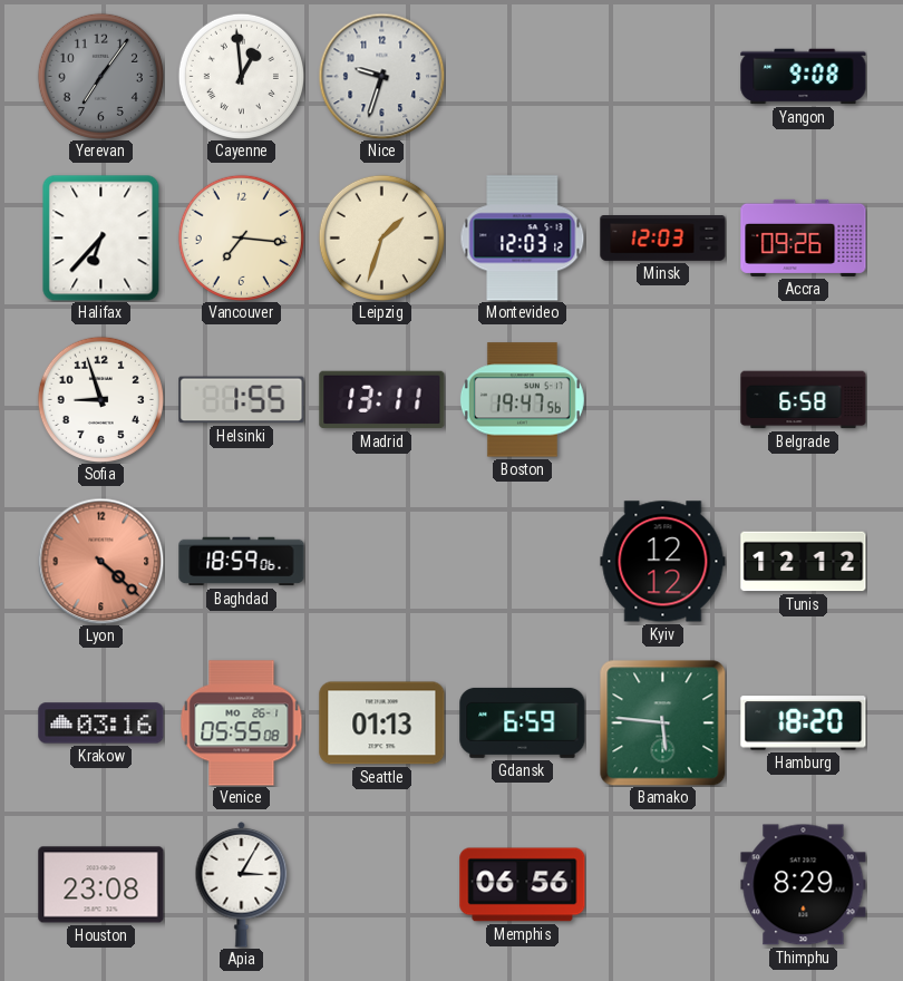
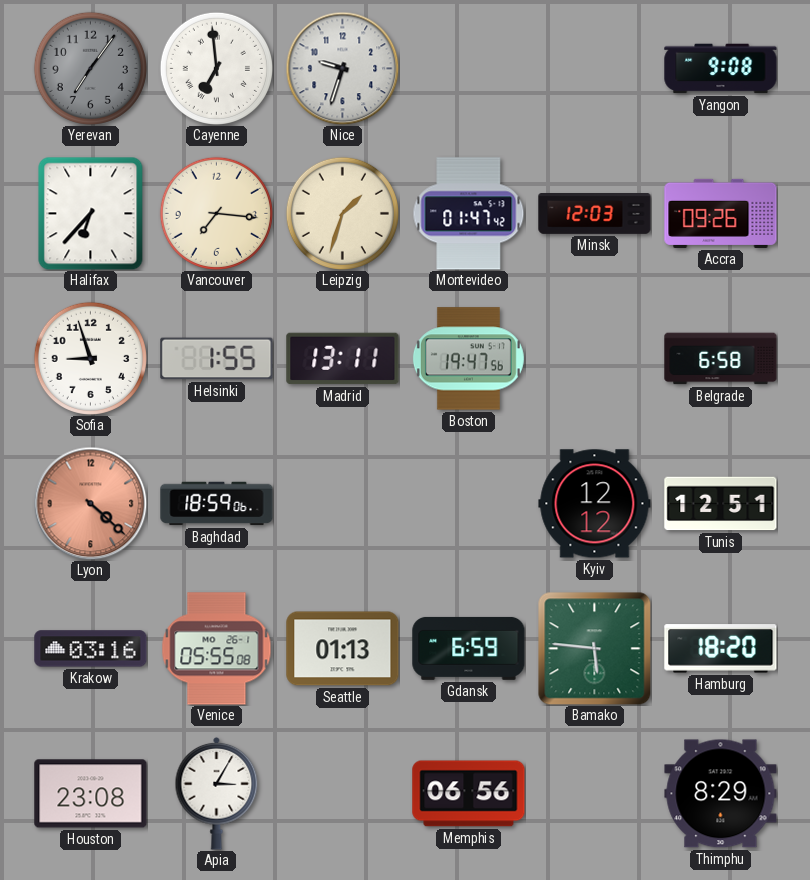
Cayenne: 12:59 -> 6:59
Montevideo: 12:03 -> 01:47
Tunis: 12:12 -> 12:51
